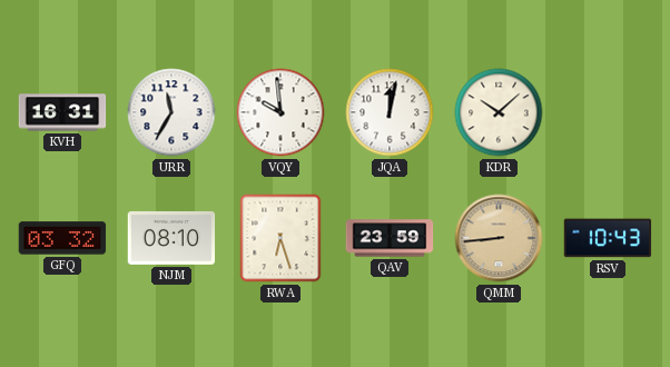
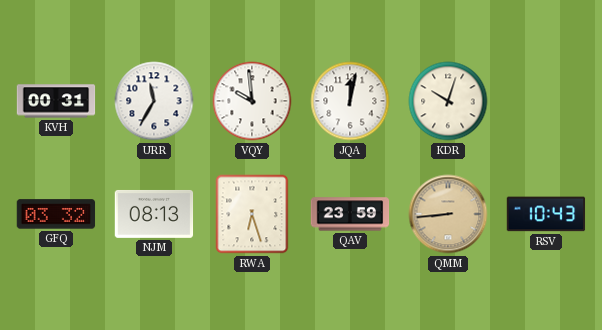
KVH: 16:31 -> 00:31
KDR: 10:08 -> 10:03
NJM: 08:10 -> 08:13
